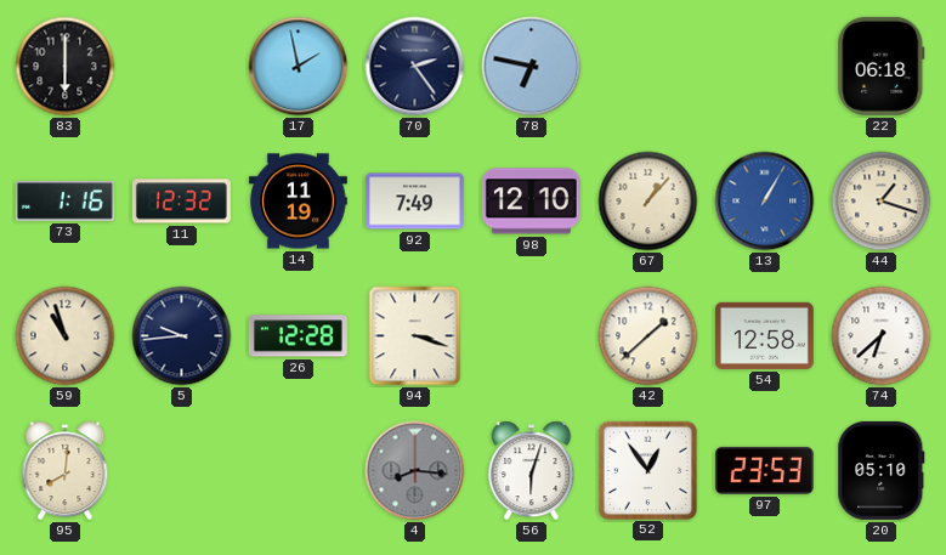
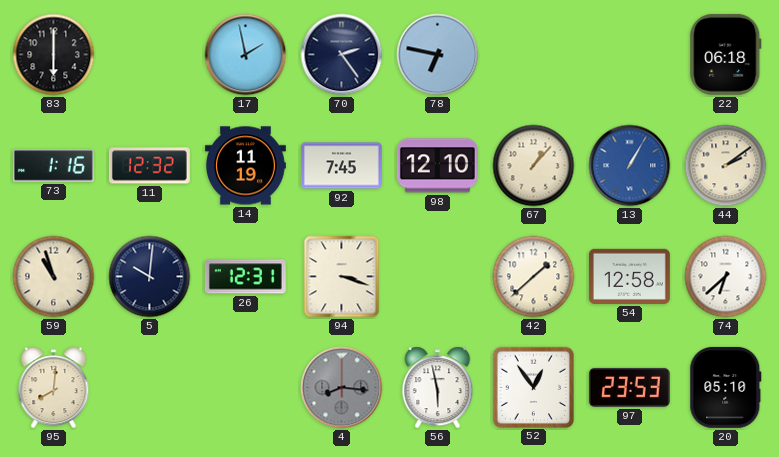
92: 7:49 -> 7:45
44: 1:18 -> 2:09
5: 9:44 -> 10:01
26: 12:28 -> 12:31
56: 6:03 -> 5:58
